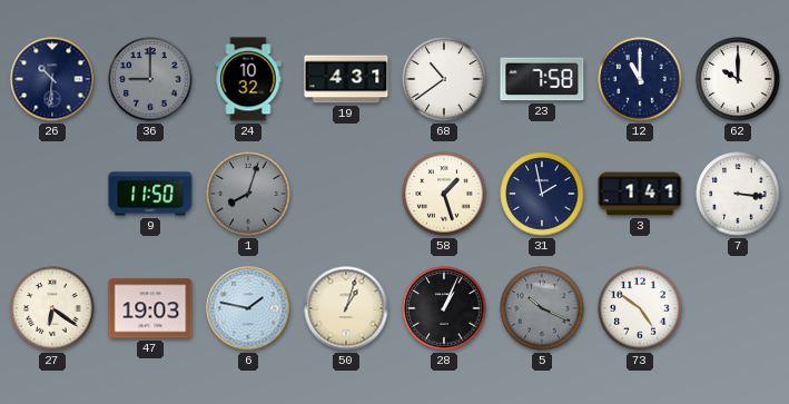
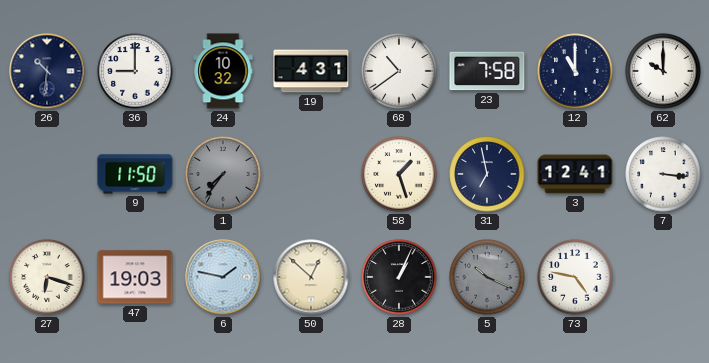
36 dial: grey -> white
1: 8:03 -> 7:36
31: 1:58 -> 6:58
3: 1:41 -> 12:41
27: 6:21 -> 6:18
50: 1:03 -> 12:52
73: 4:51 -> 4:47
